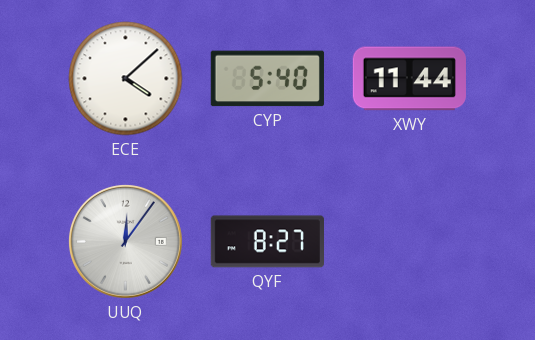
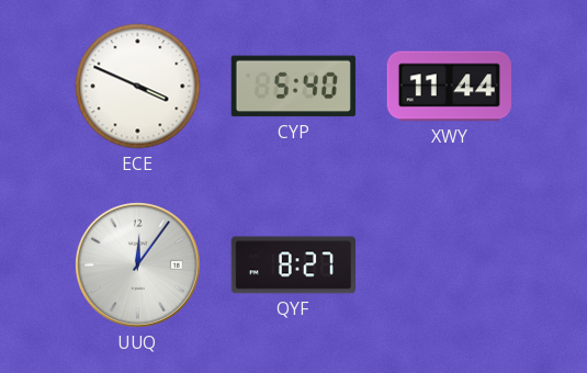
ECE: 4:08 -> 3:49
